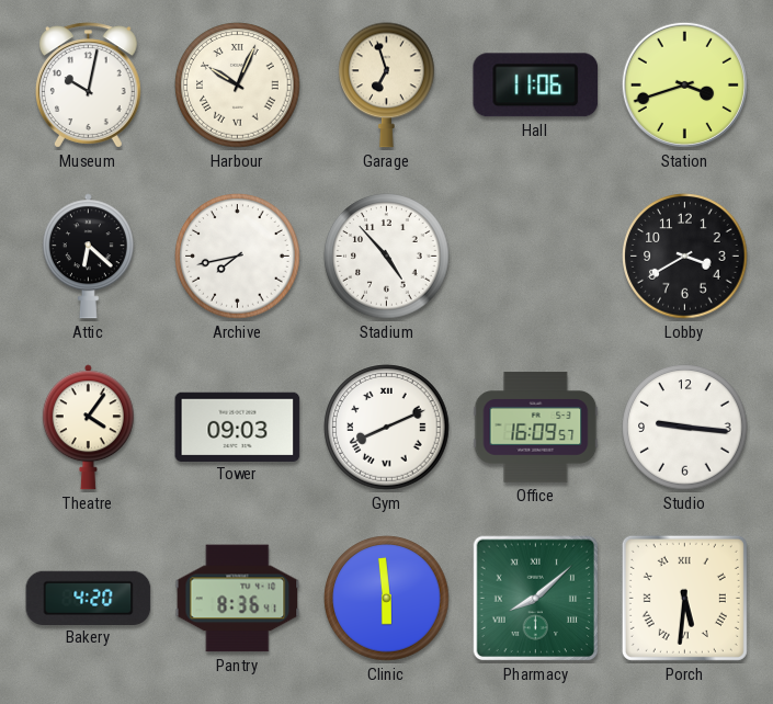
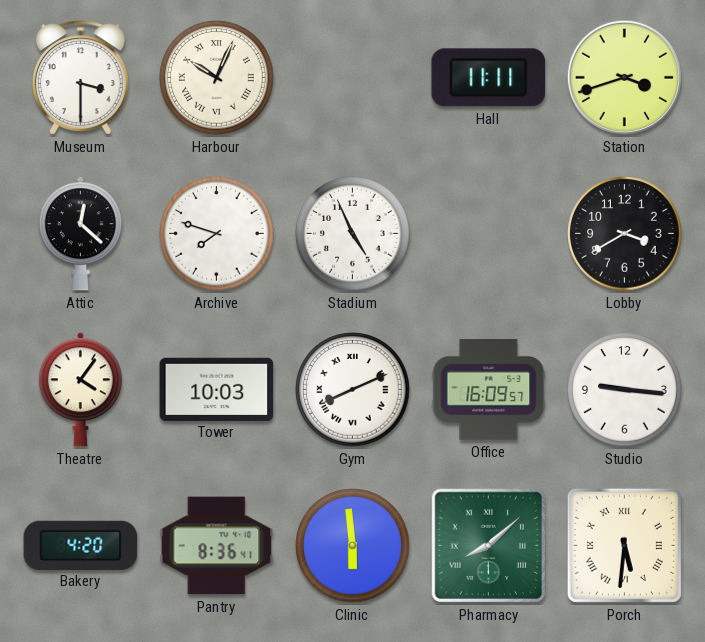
Museum: 10:02 -> 3:30
Garage: 6:57 -> none
Hall: 11:06 -> 11:11
Attic: 6:22 -> 12:22
Archive: 7:43 -> 7:48
Stadium: 4:53 -> 4:56
Tower: 09:03 -> 10:03
